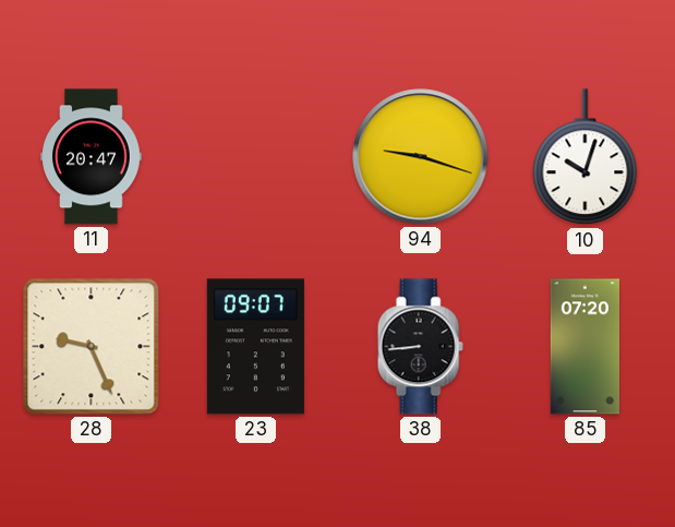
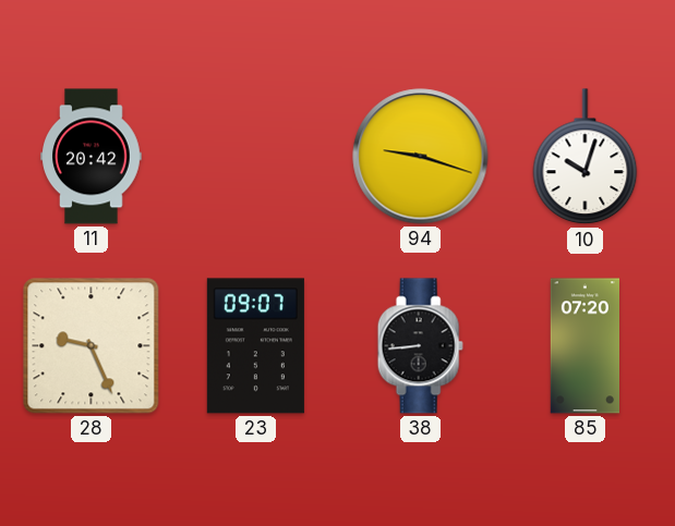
11: 20:47 -> 20:42
